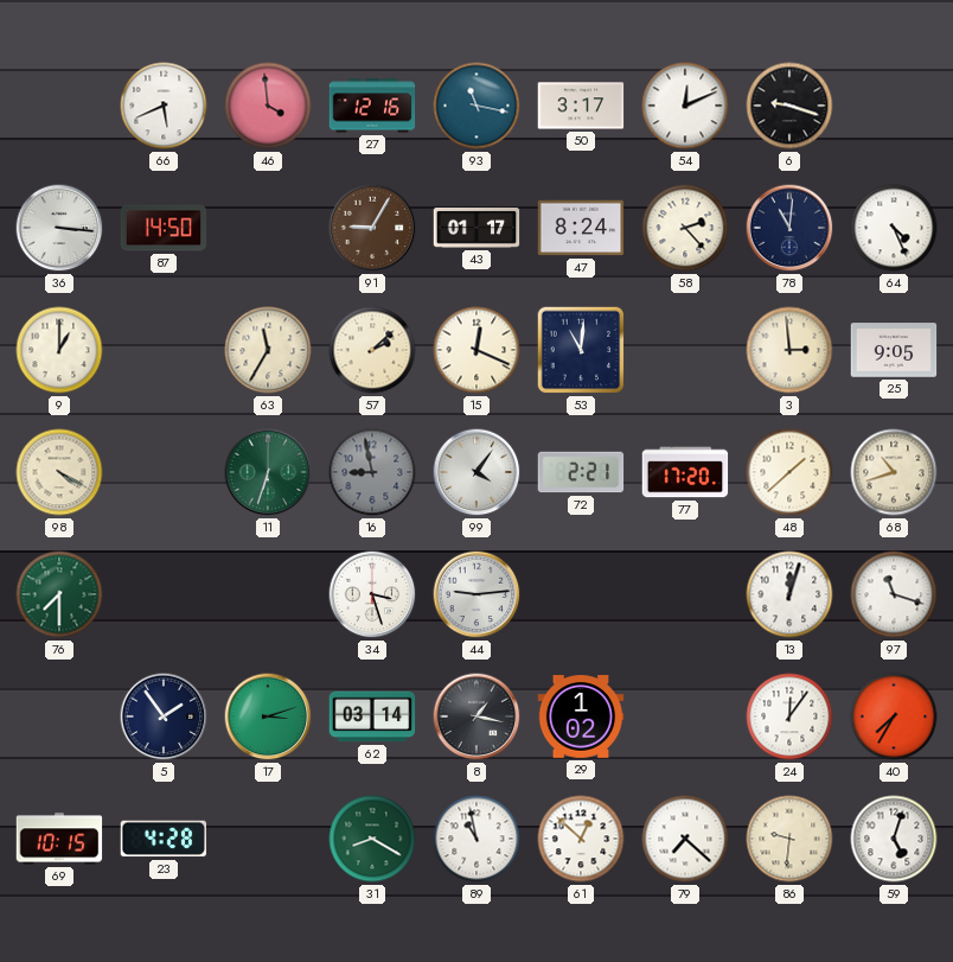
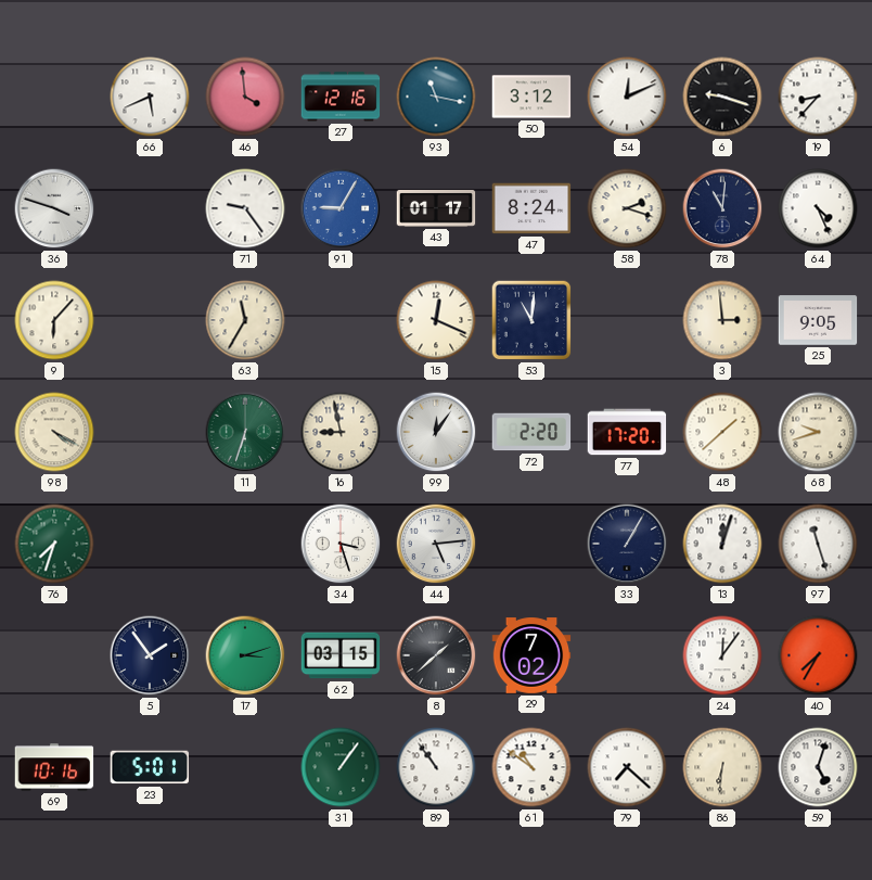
50: 3:17 -> 3:12
19: none -> 8:37
36: 3:16 -> 3:48
87: 14:50 -> none
71: none -> 9:24
91 dial: brown -> blue
58: 2:23 -> 2:18
9: 1:00 -> 6:07
57: 2:08 -> none
16 dial: grey -> cream
99: 4:06 -> 12:06
72: 2:21 -> 2:20
68: 10:42 -> 9:42
76: 7:30 -> 7:33
44: 9:14 -> 5:14
33: none -> 1:05
97: 11:18 -> 11:27
62: 03:14 -> 03:15
8: 1:17 -> 1:38
29: 1:02 -> 7:02
69: 10:15 -> 10:16
23: 4:28 -> 5:01
31: 8:20 -> 1:06
89: 10:58 -> 10:54
61: 12:52 -> 10:51
86: 9:31 -> 6:31
